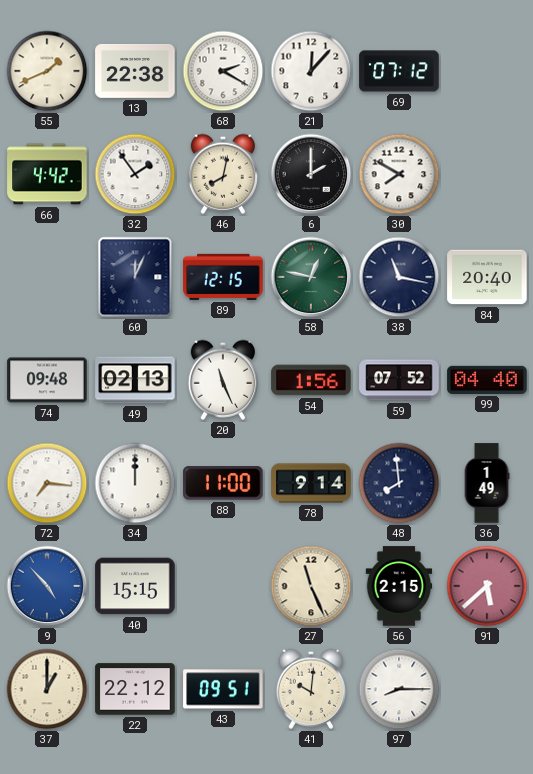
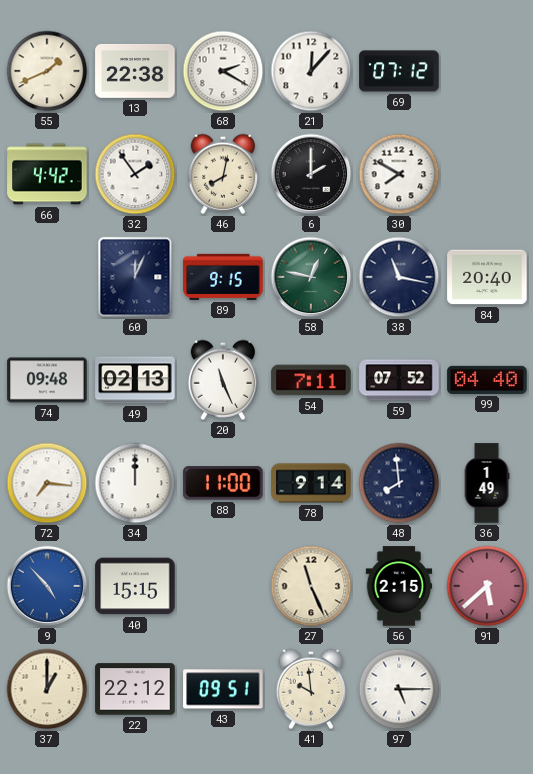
89: 12:15 -> 9:15
54: 1:56 -> 7:11
41: 10:01 -> 9:59
97: 8:15 -> 5:15
